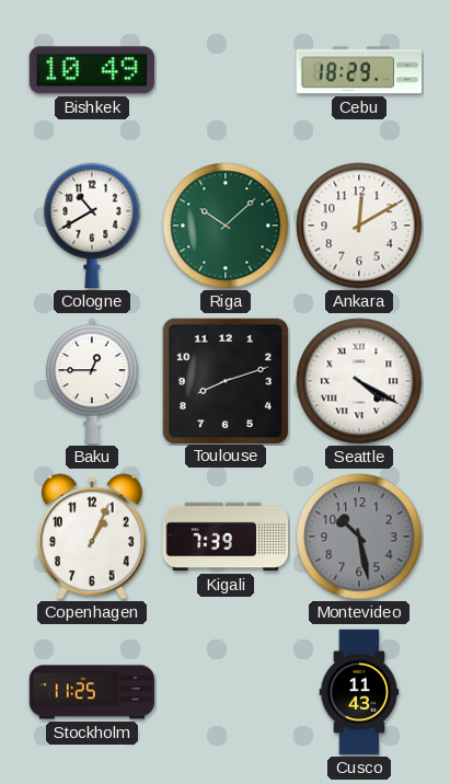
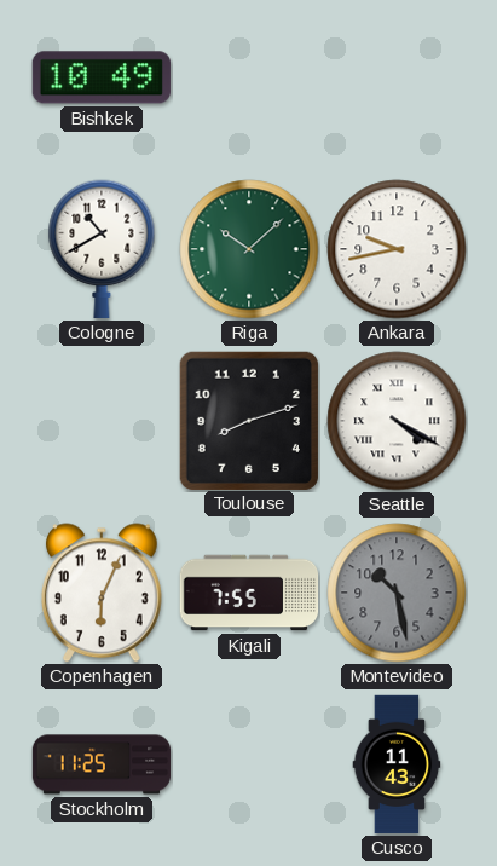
Cebu: 18:29 -> none
Ankara: 12:10 -> 9:43
Baku: 12:45 -> none
Copenhagen: 1:04 -> 6:04
Kigali: 7:39 -> 7:55
